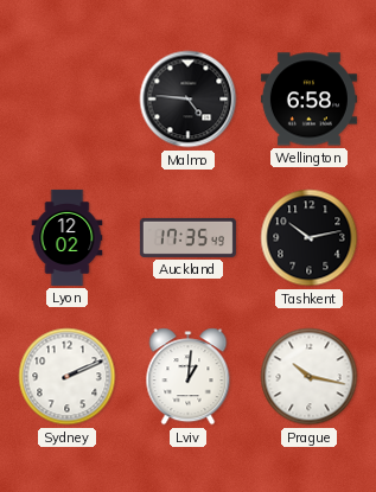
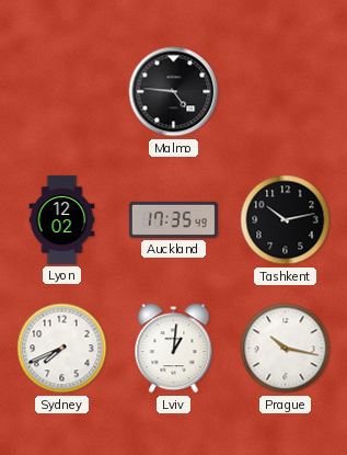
Wellington: 6:58 -> none
Sydney: 2:11 -> 7:41
